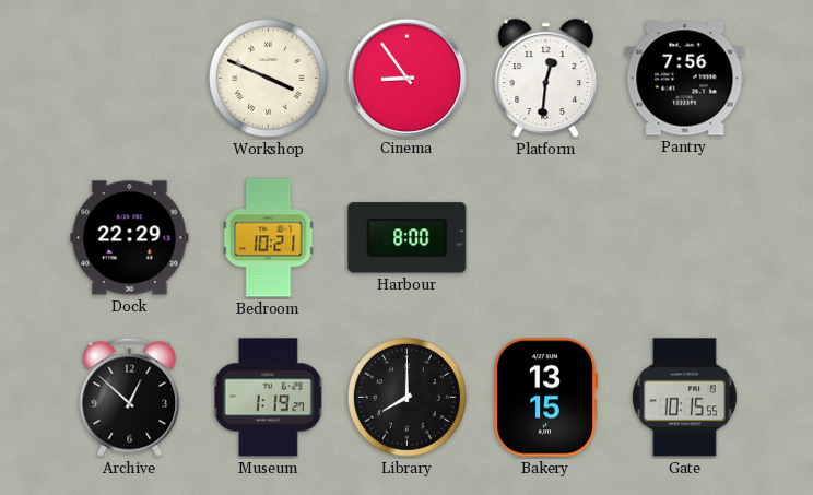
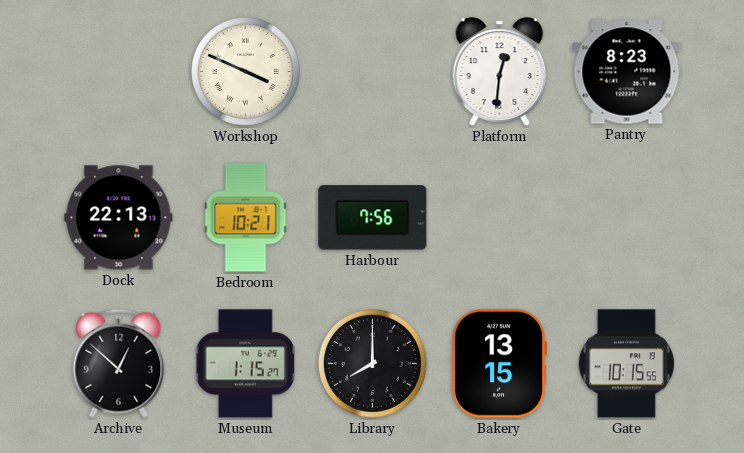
Cinema: 8:54 -> none
Pantry: 7:56 -> 8:23
Dock: 22:29 -> 22:13
Harbour: 8:00 -> 7:56
Museum: 1:19 -> 1:15
